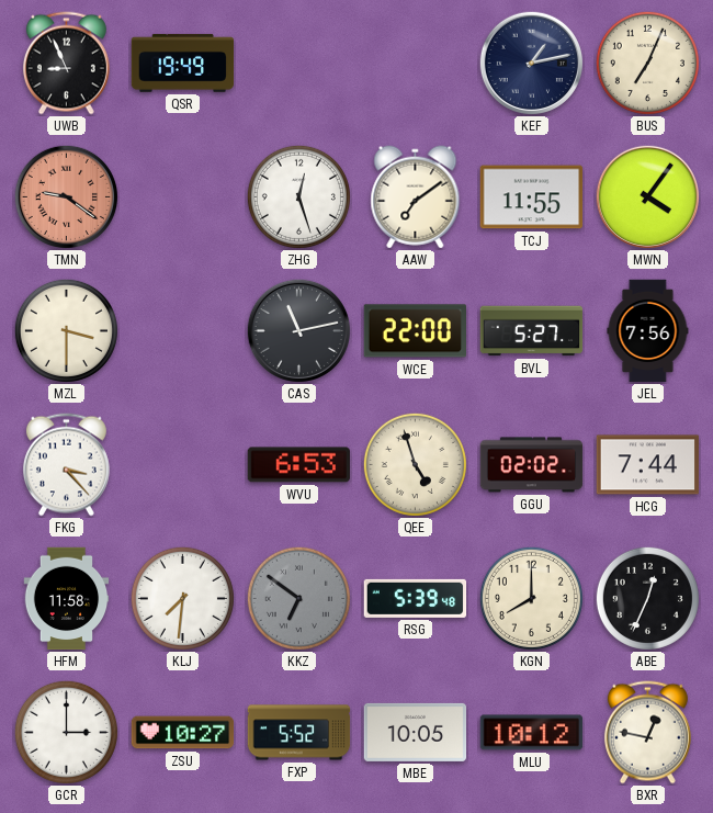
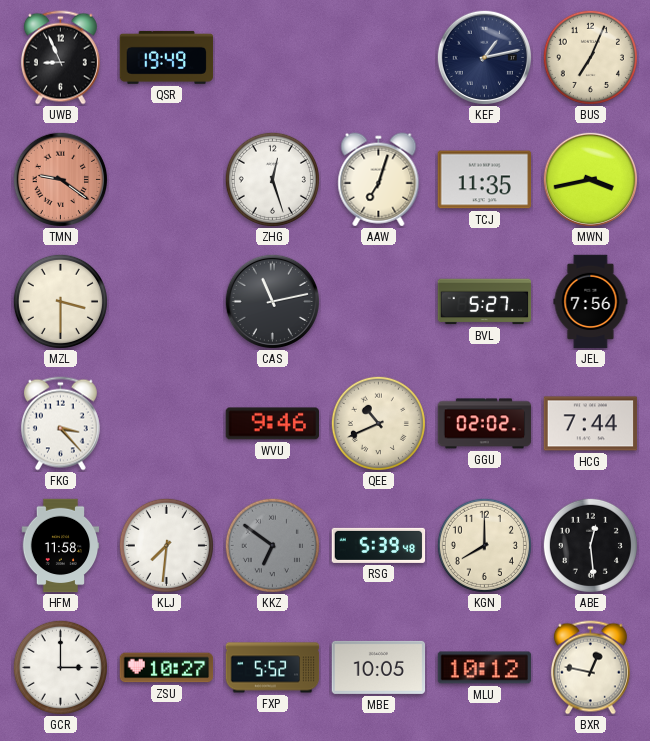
AAW: 7:09 -> 7:03
TCJ: 11:55 -> 11:35
MWN: 4:06 -> 3:43
WCE: 22:00 -> none
WVU: 6:53 -> 9:46
QEE: 4:57 -> 10:41
ABE: 12:34 -> 12:29
